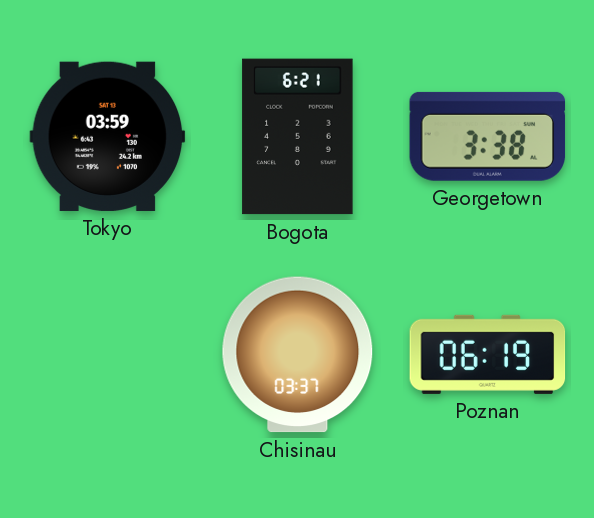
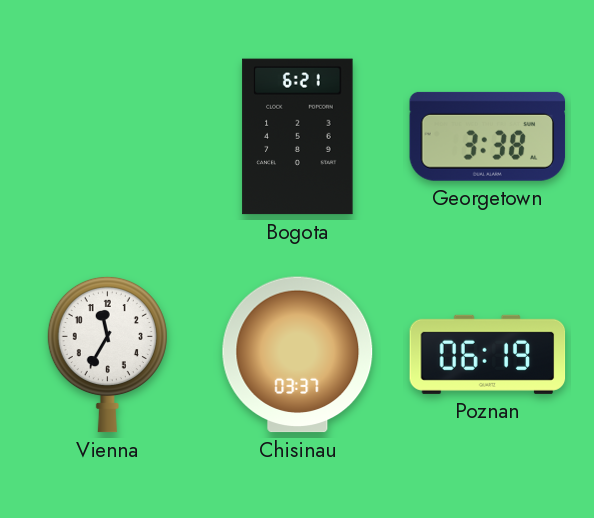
Tokyo: 03:59 -> none
Vienna: none -> 11:35
